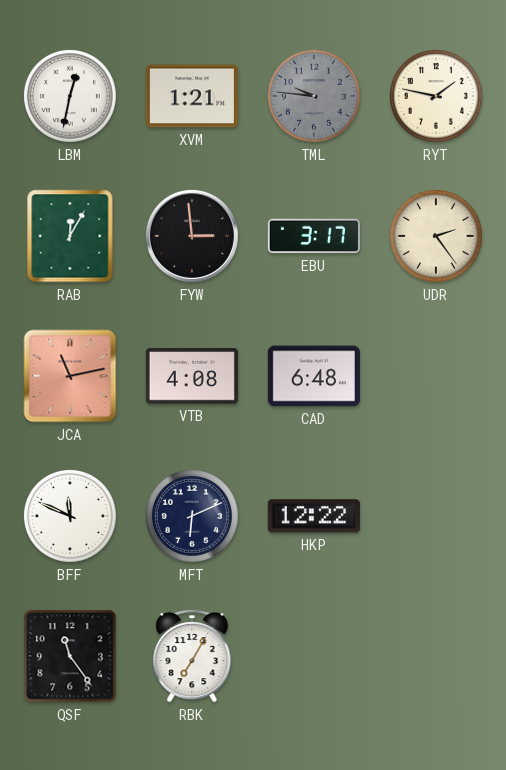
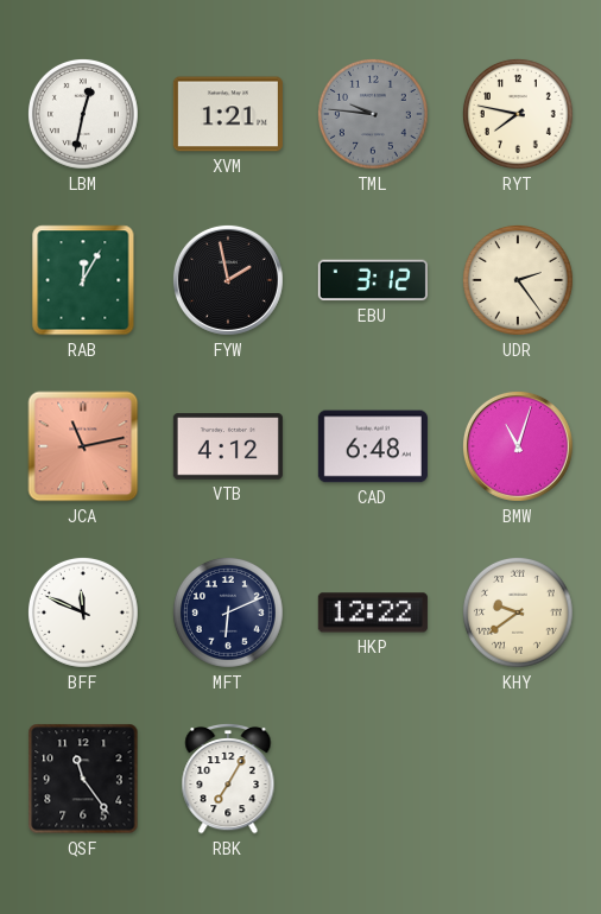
RYT: 1:47 -> 7:47
FYW: 2:59 -> 1:58
EBU: 3:17 -> 3:12
VTB: 4:08 -> 4:12
BMW: none -> 11:03
KHY: none -> 9:39
